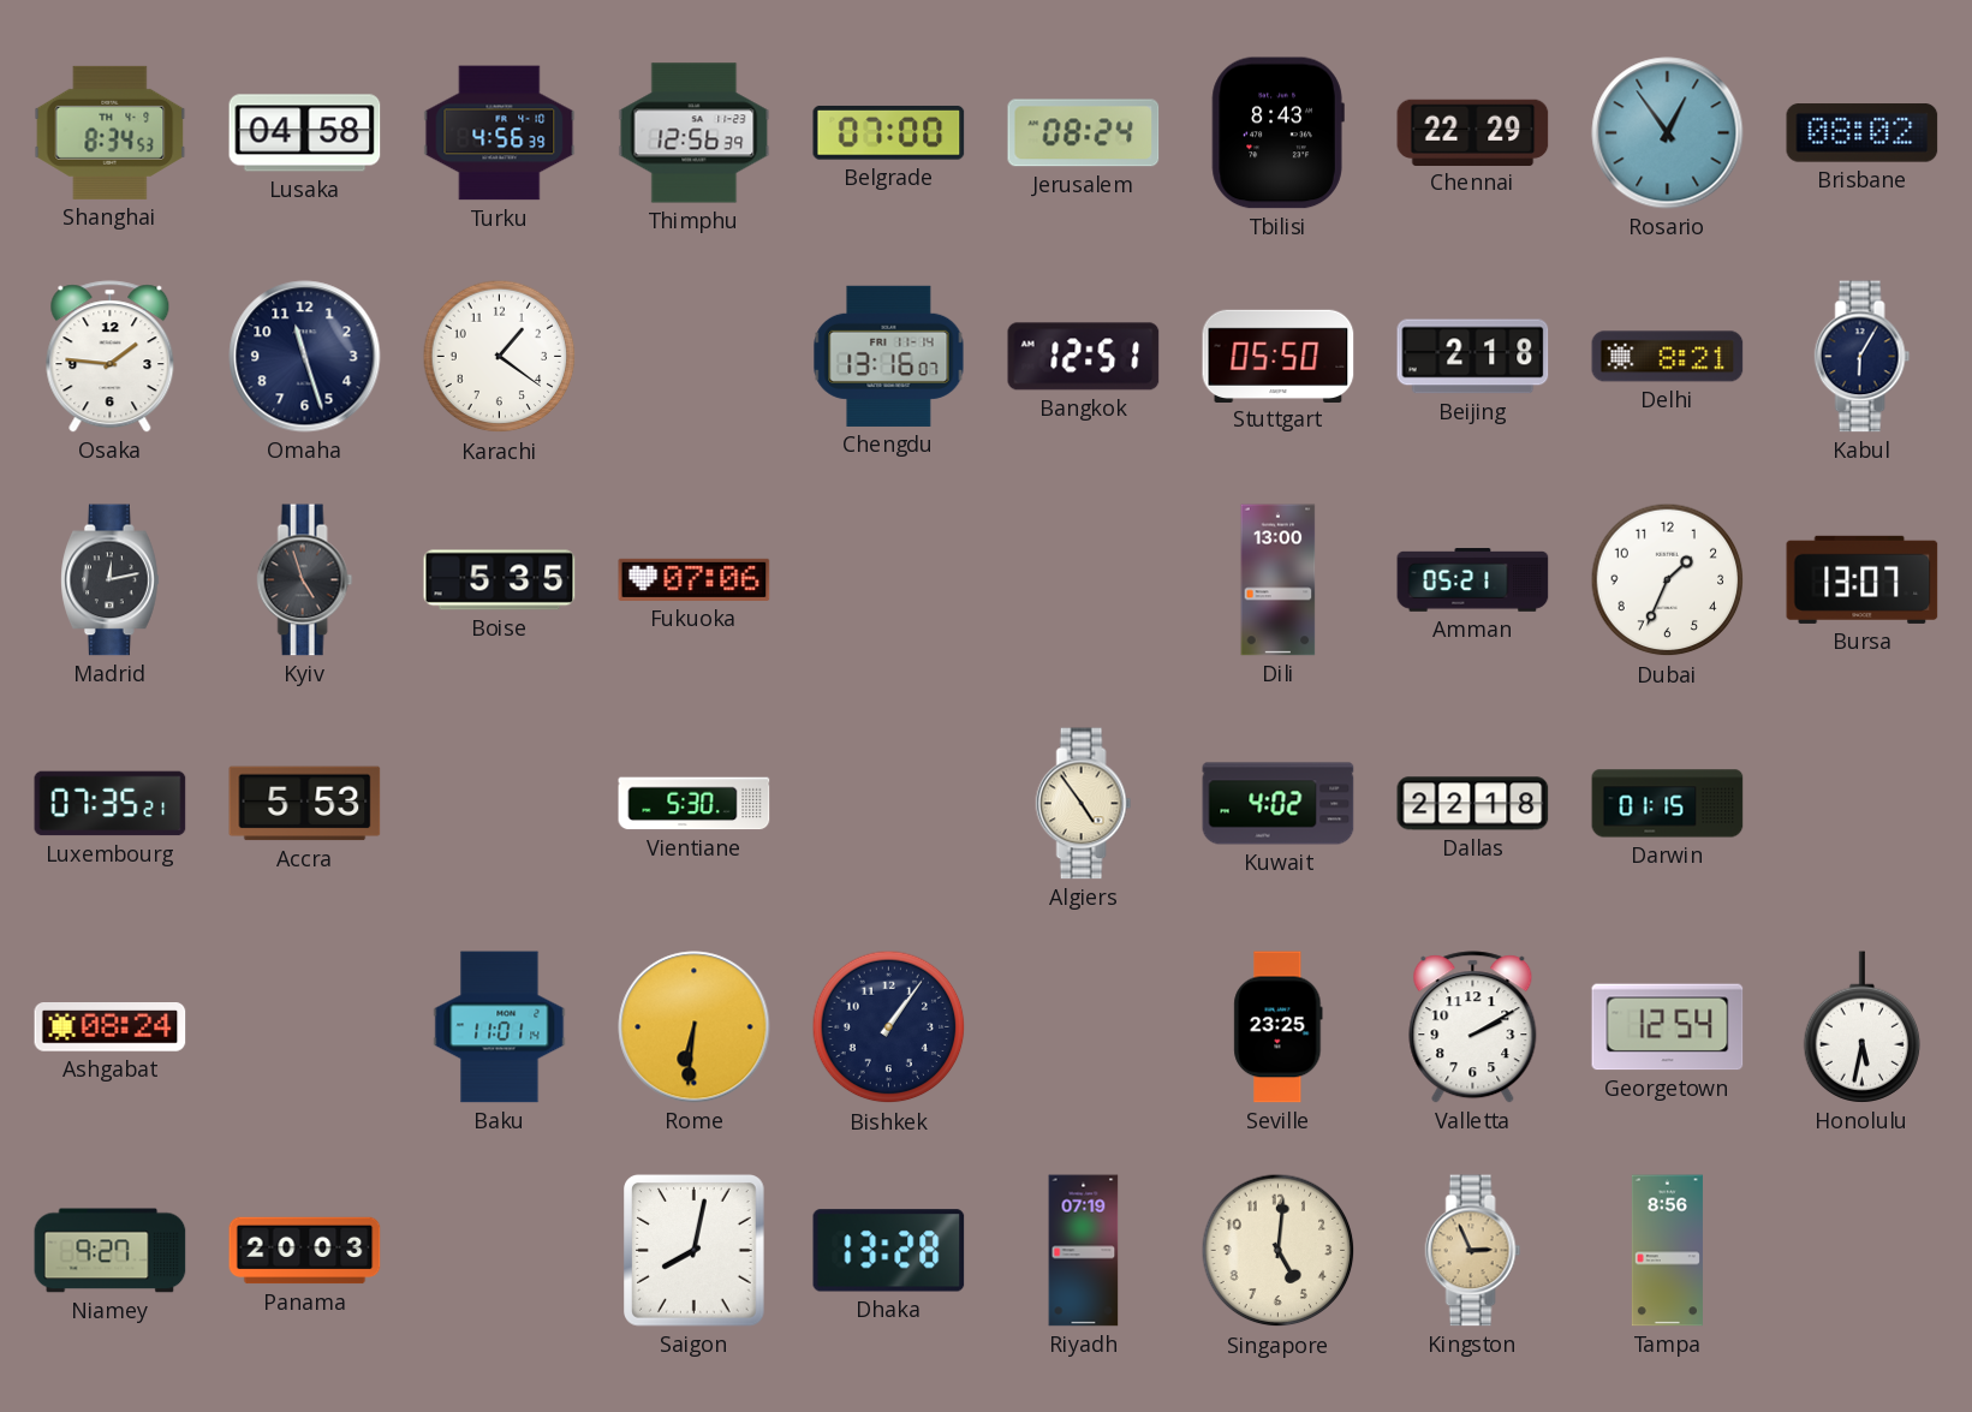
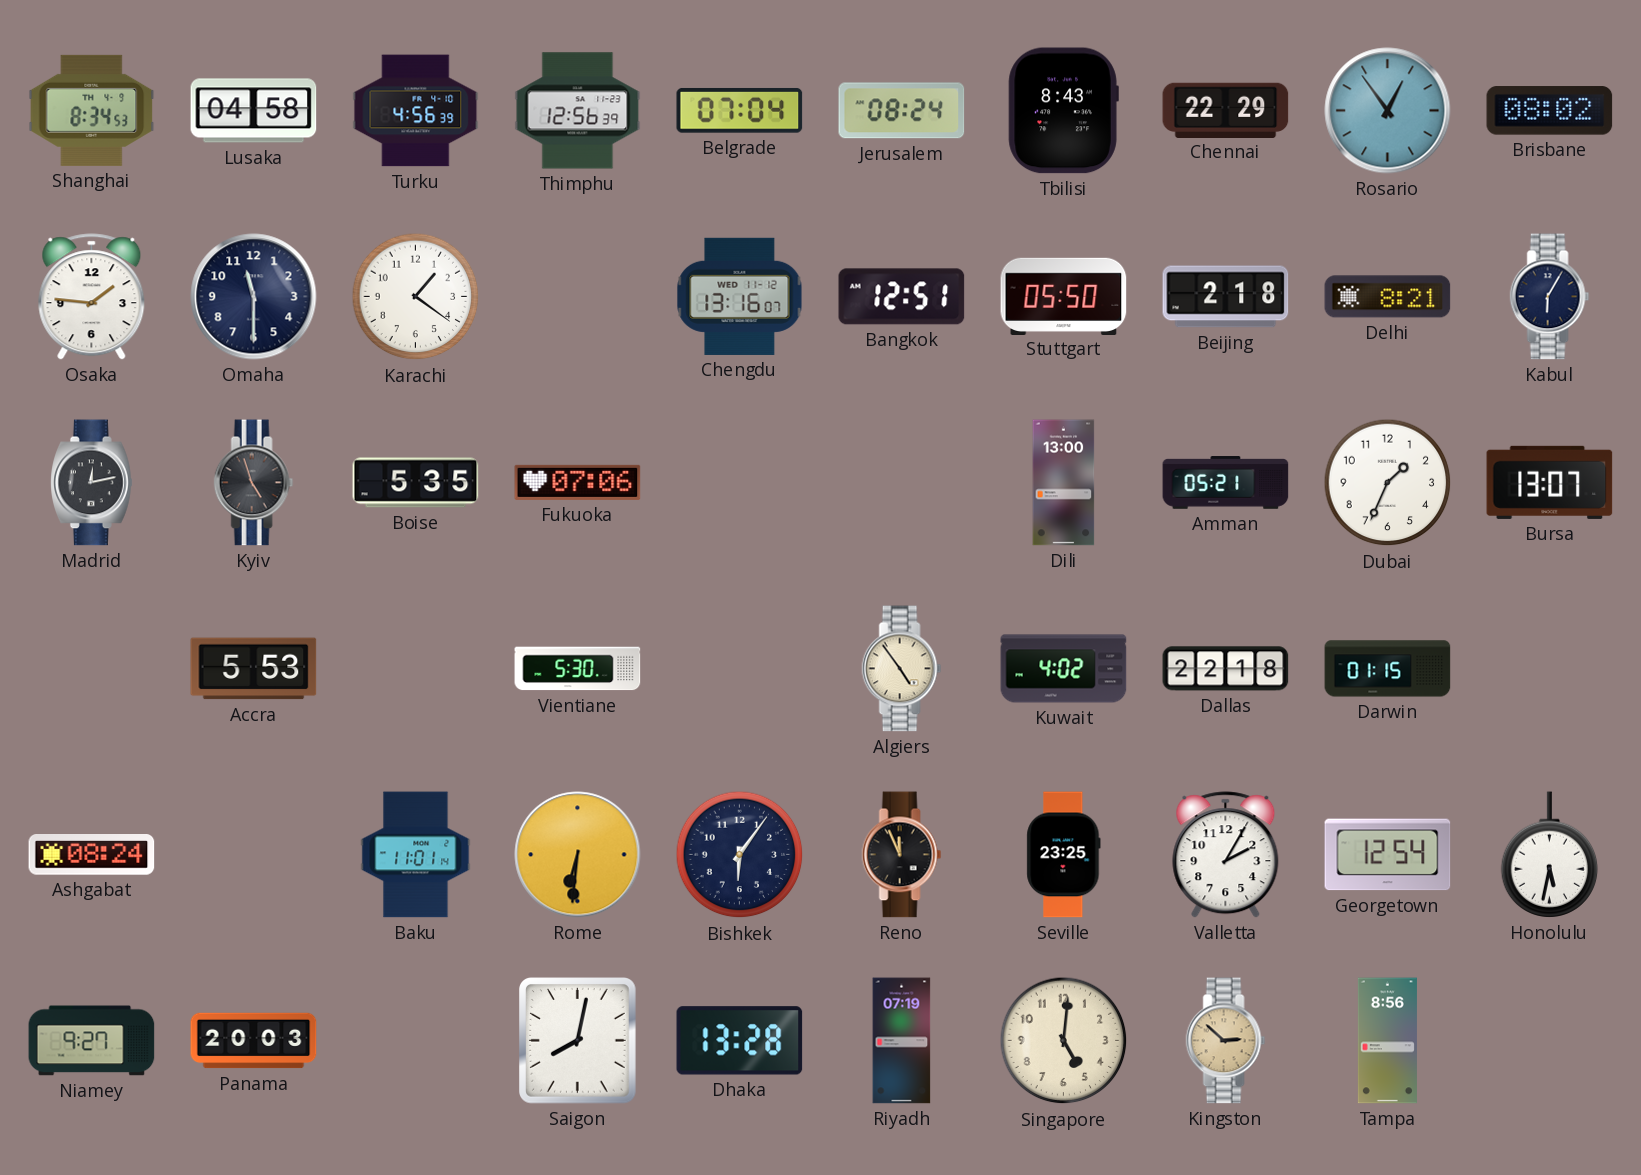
Belgrade: 07:00 -> 07:04
Omaha: 11:27 -> 11:30
Chengdu date: FRI 11-14 -> WED 11-12
Luxembourg: 07:35 -> none
Bishkek: 1:06 -> 6:06
Reno: none -> 11:56
Valletta: 2:10 -> 2:05
Kingston: 2:56 -> 2:52
